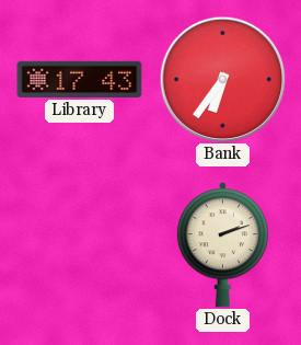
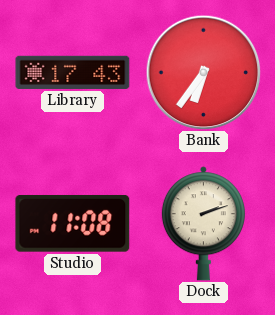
Studio: none -> 11:08
